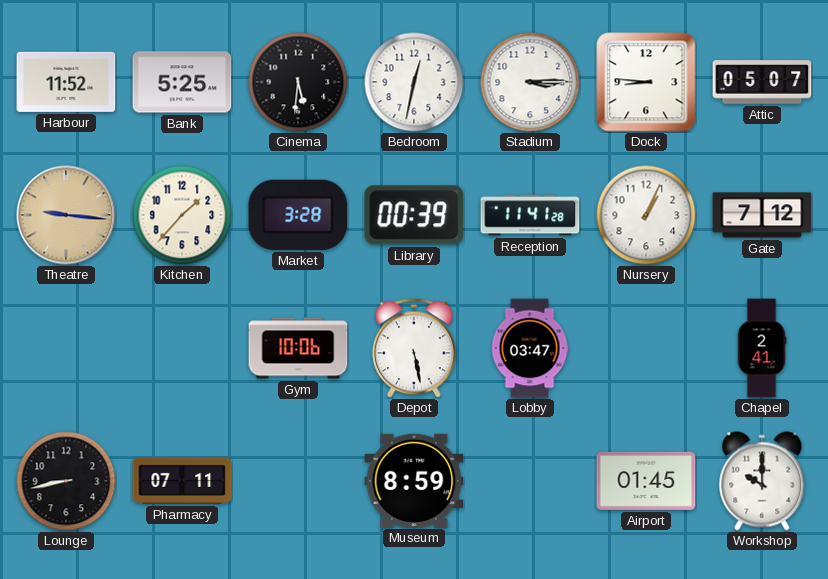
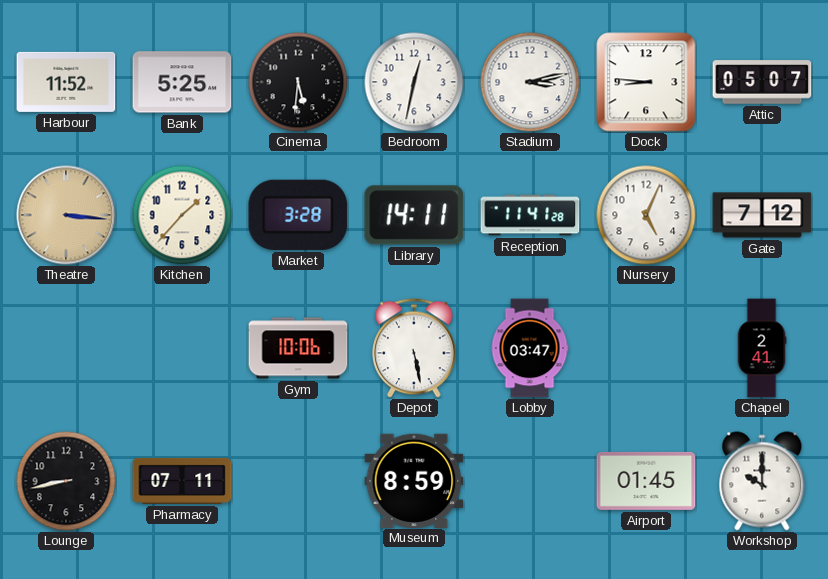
Stadium: 3:15 -> 3:13
Theatre: 9:16 -> 3:16
Library: 00:39 -> 14:11
Nursery: 1:04 -> 5:04
